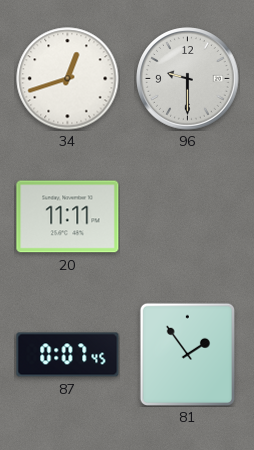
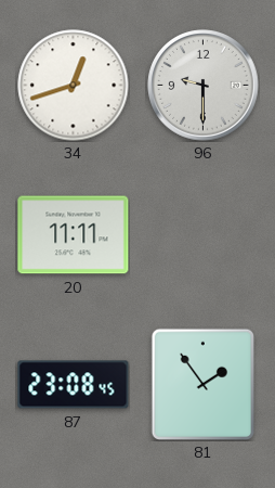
87: 0:07 -> 23:08
